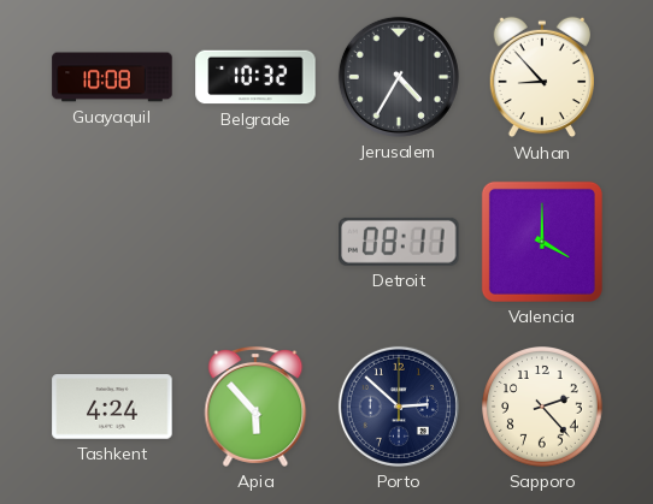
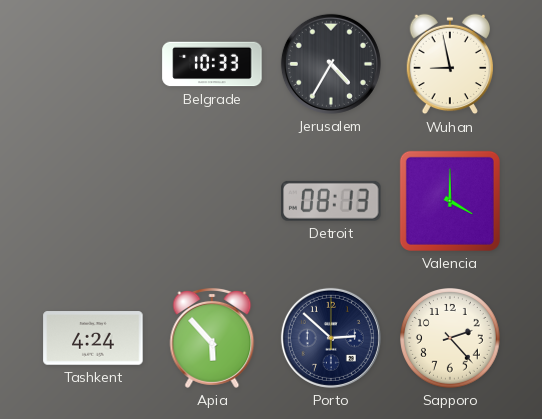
Guayaquil: 10:08 -> none
Belgrade: 10:32 -> 10:33
Wuhan: 8:53 -> 8:58
Detroit: 08:11 -> 08:13
